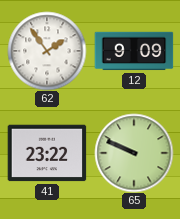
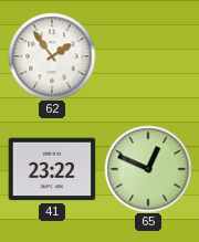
12: 9:09 -> none
65: 9:49 -> 12:49
